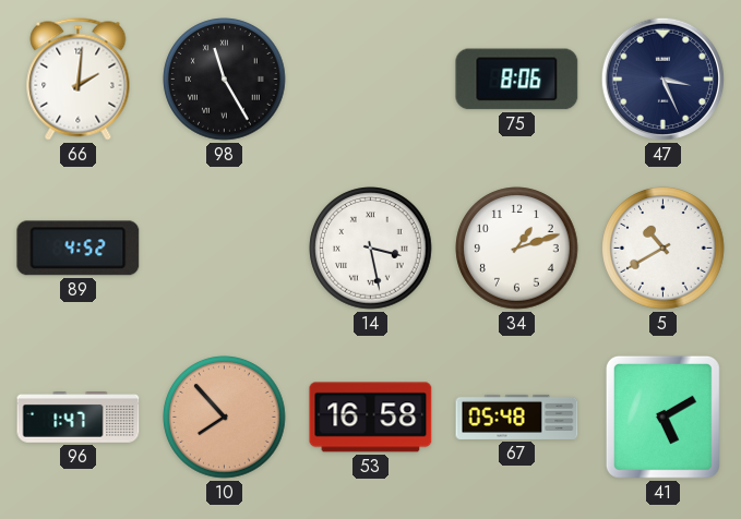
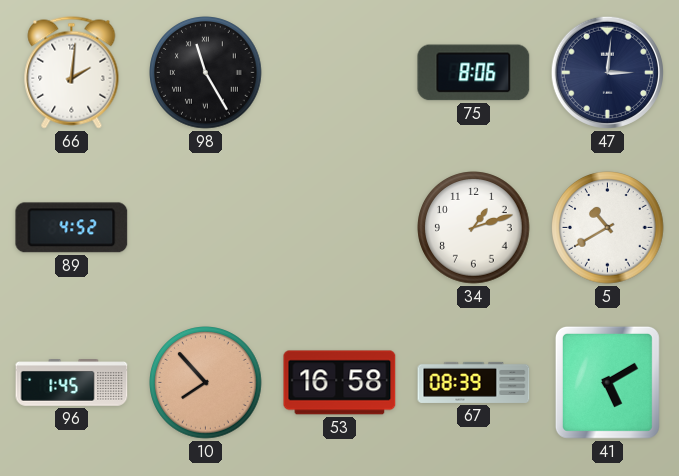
47: 3:26 -> 3:01
14: 3:28 -> none
96: 1:47 -> 1:45
67: 05:48 -> 08:39
